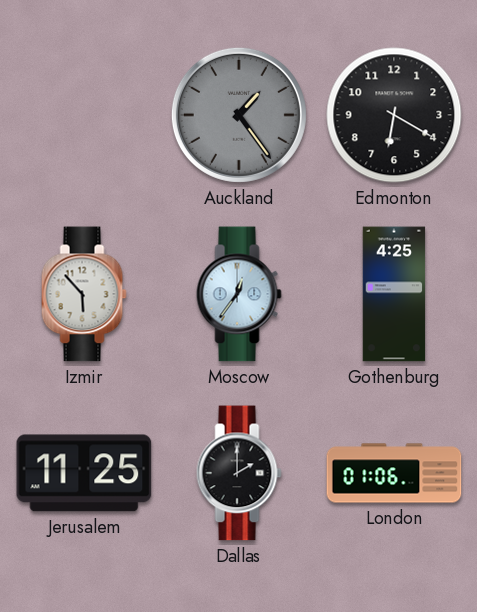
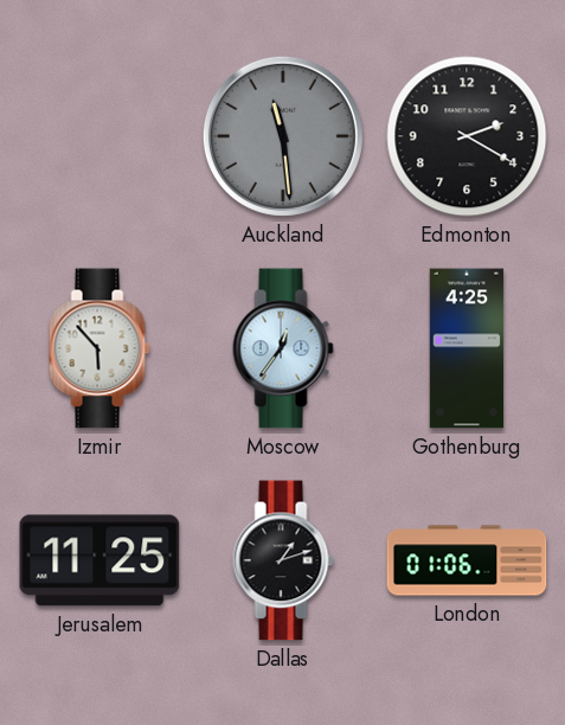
Auckland: 1:24 -> 11:29
Edmonton: 6:20 -> 2:20
Dallas: 2:00 -> 1:12
